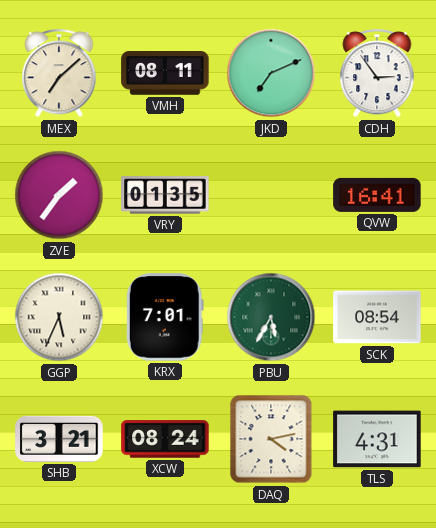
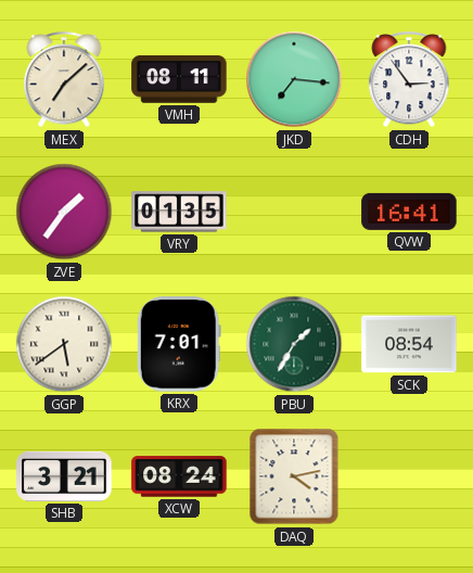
JKD: 7:11 -> 7:16
GGP: 5:34 -> 5:39
PBU: 5:35 -> 1:35
TLS: 4:31 -> none
